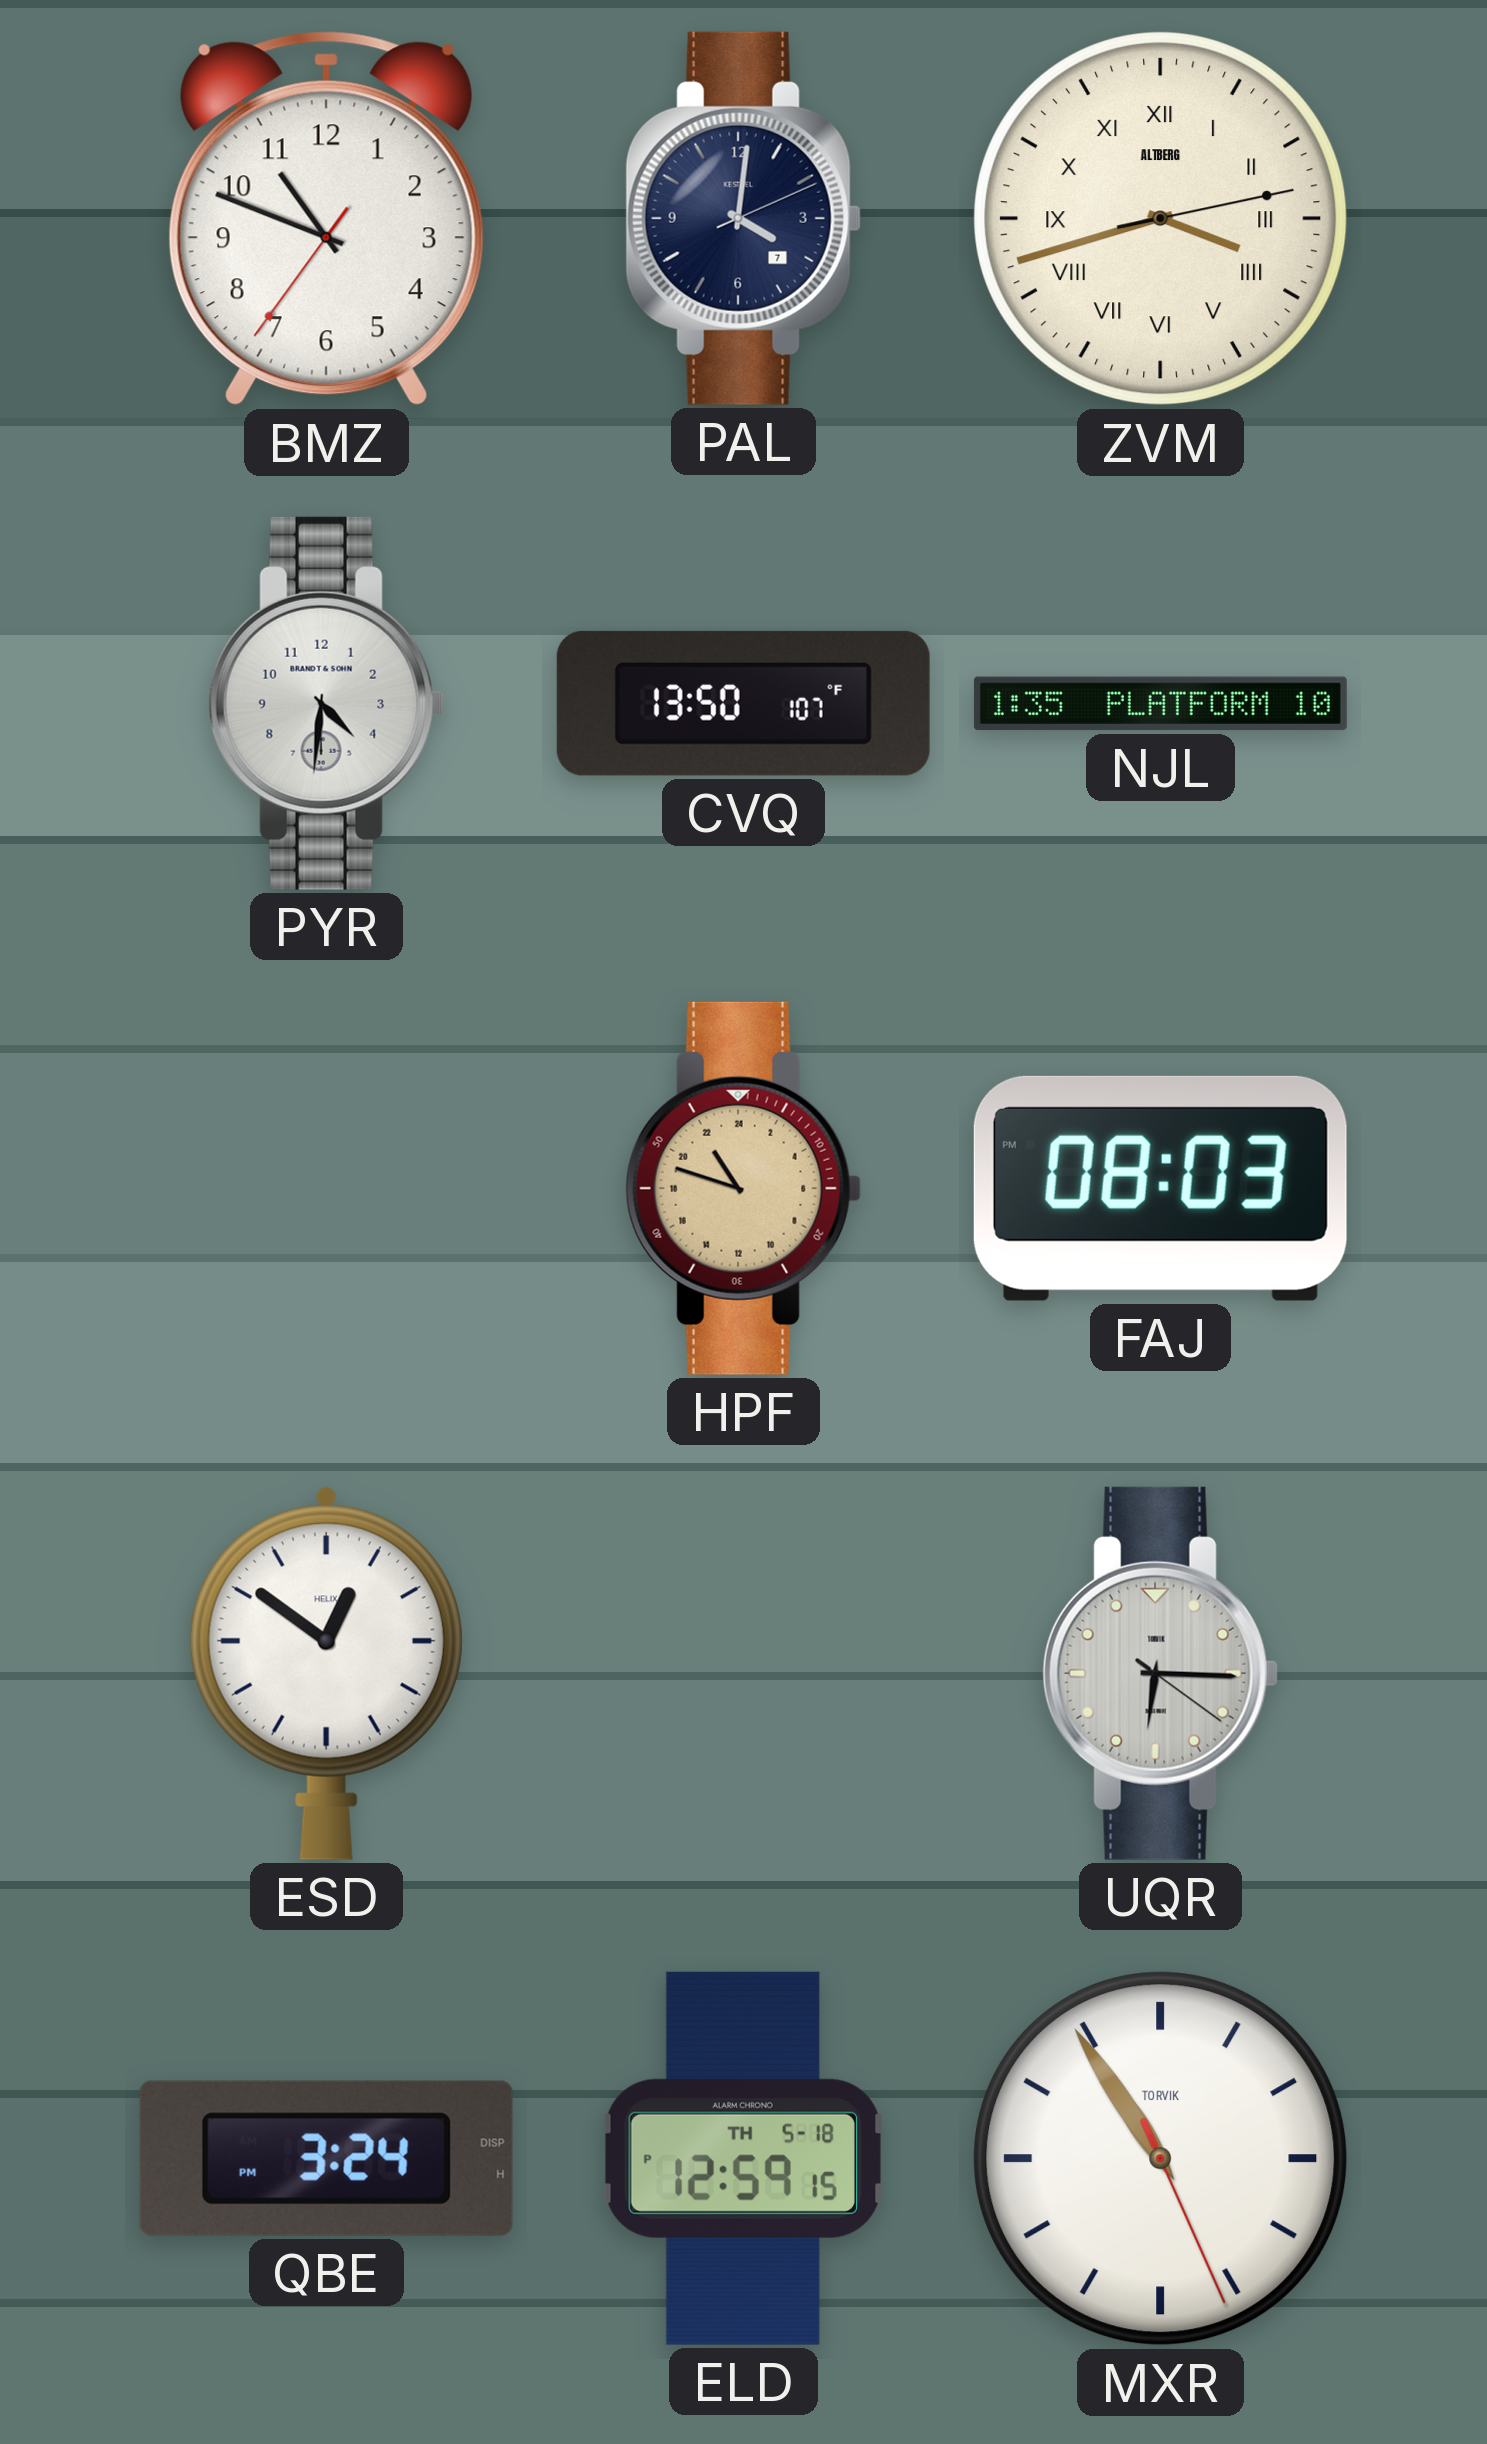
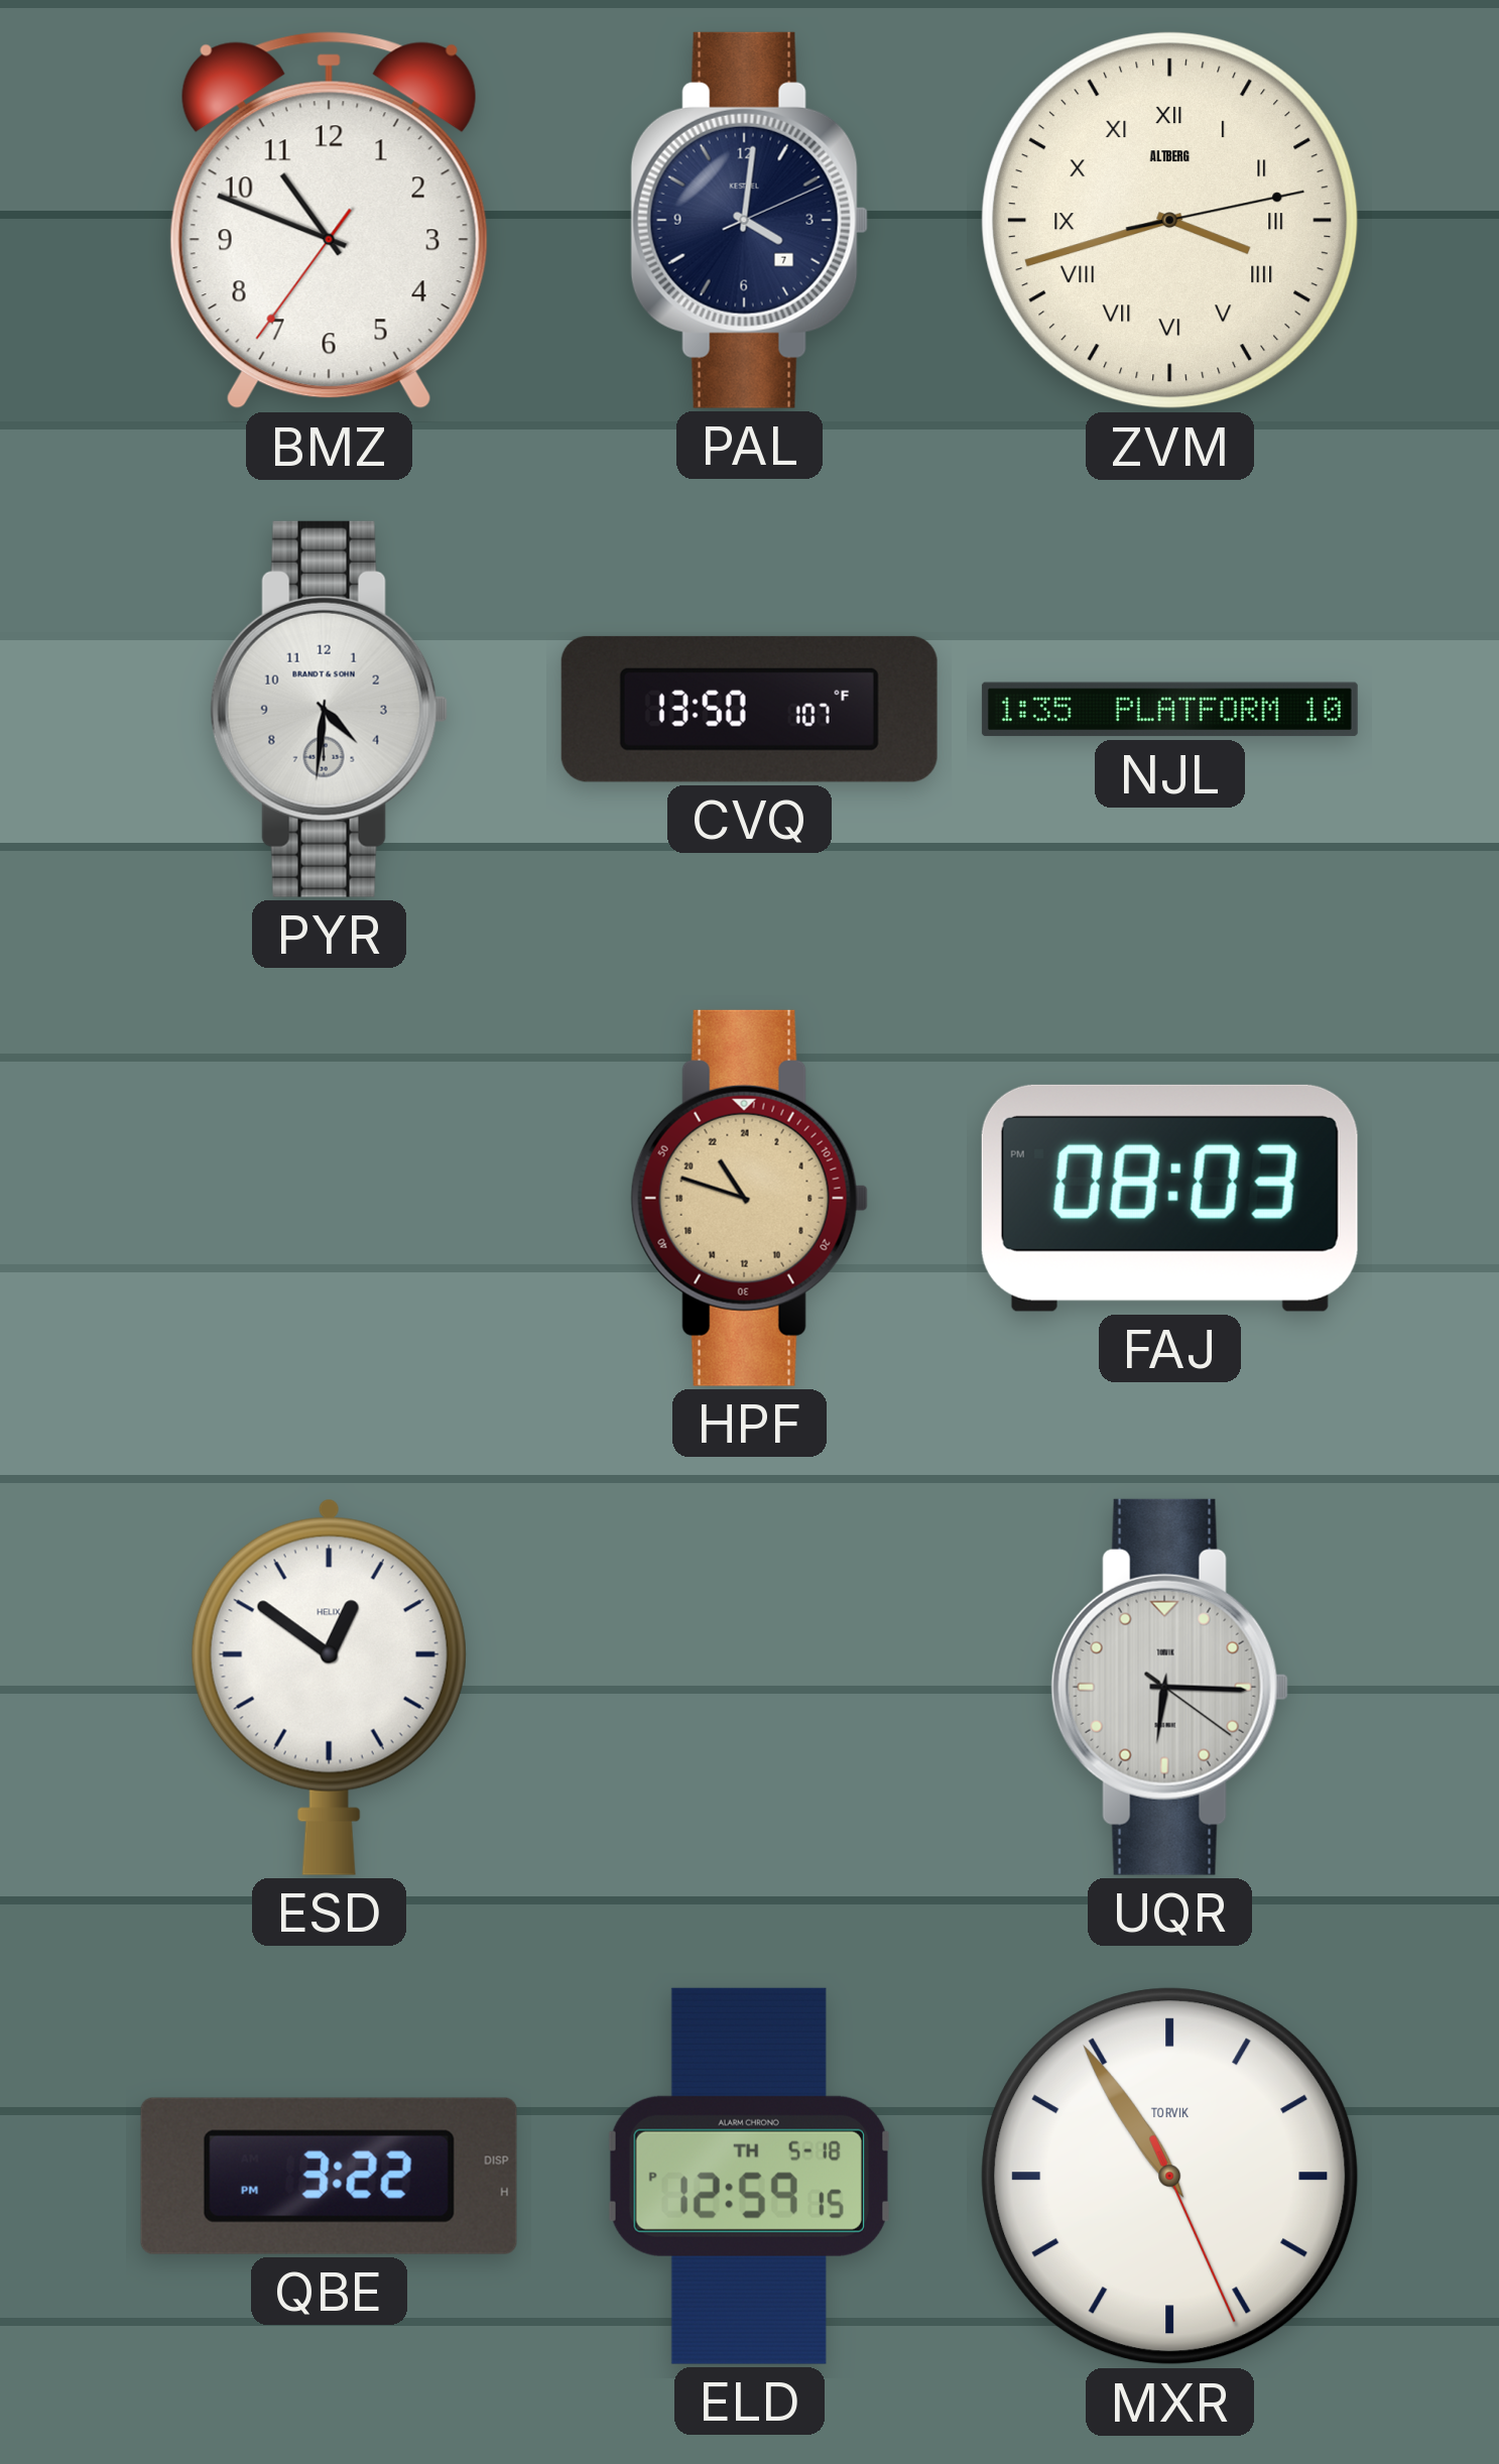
QBE: 3:24 -> 3:22
